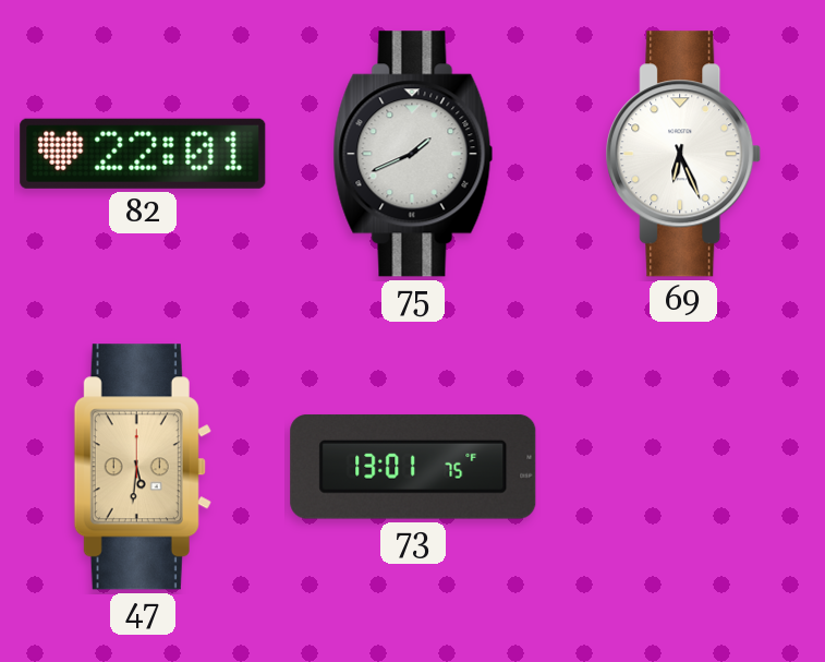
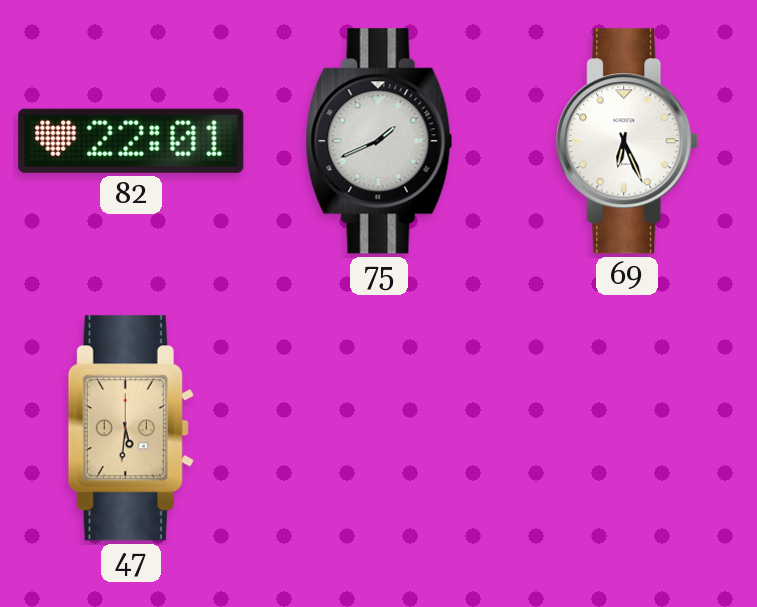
73: 13:01 -> none
